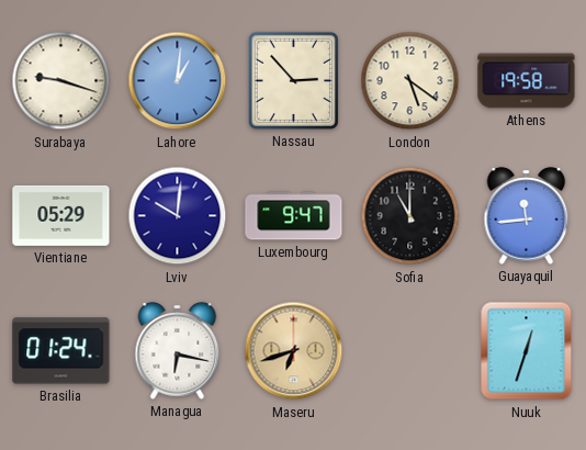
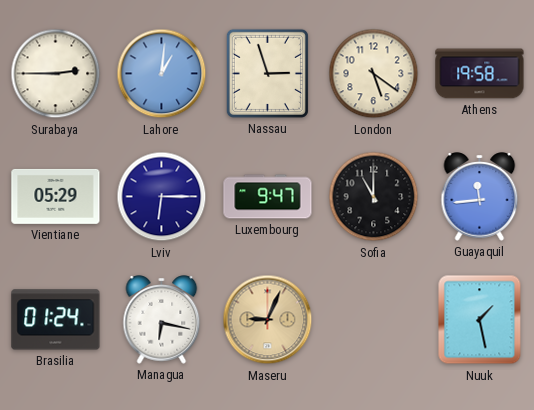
Surabaya: 9:18 -> 2:45
Nassau: 2:53 -> 2:57
Lviv: 10:01 -> 6:15
Maseru: 6:42 -> 9:04
Nuuk: 12:33 -> 1:28
